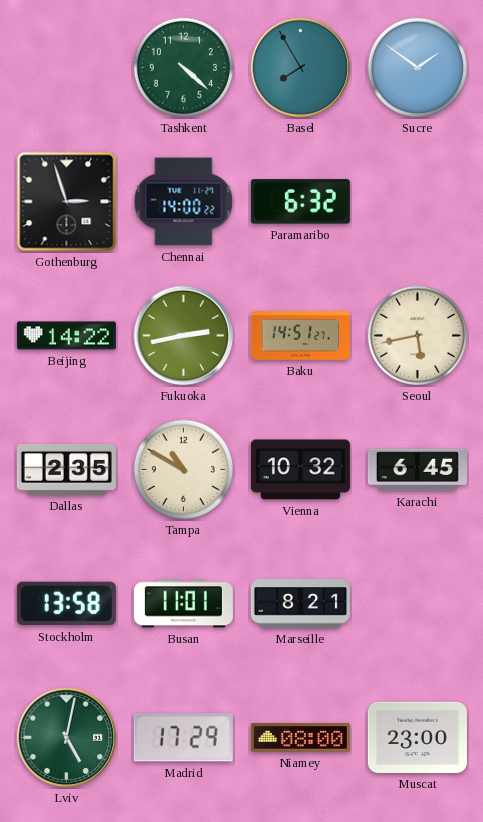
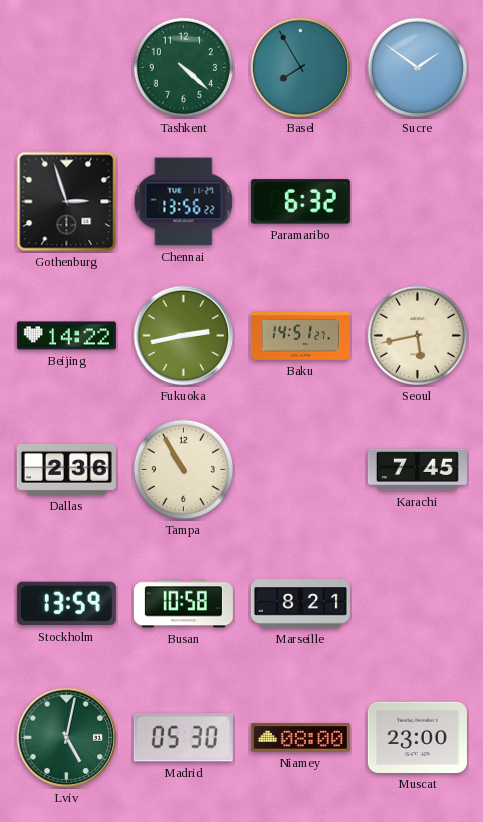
Chennai: 14:00 -> 13:56
Dallas: 2:35 -> 2:36
Tampa: 10:50 -> 10:55
Vienna: 10:32 -> none
Karachi: 6:45 -> 7:45
Stockholm: 13:58 -> 13:59
Busan: 11:01 -> 10:58
Madrid: 17:29 -> 05:30
